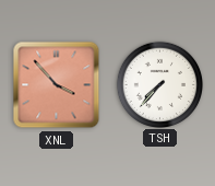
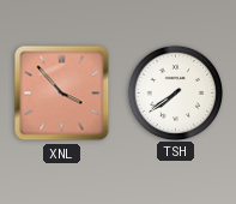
TSH: 7:37 -> 7:39
